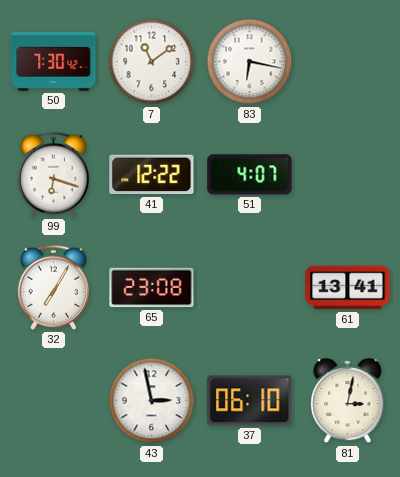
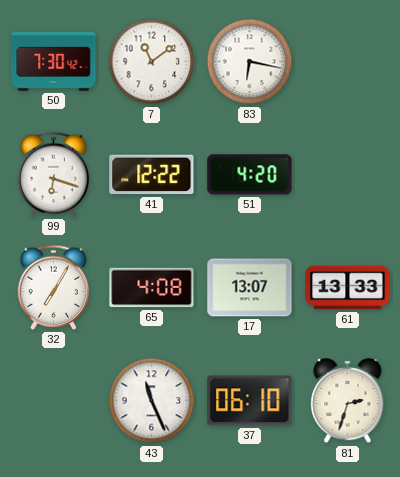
51: 4:07 -> 4:20
65: 23:08 -> 4:08
17: none -> 13:07
61: 13:41 -> 13:33
43: 2:58 -> 11:26
81: 3:02 -> 2:33
